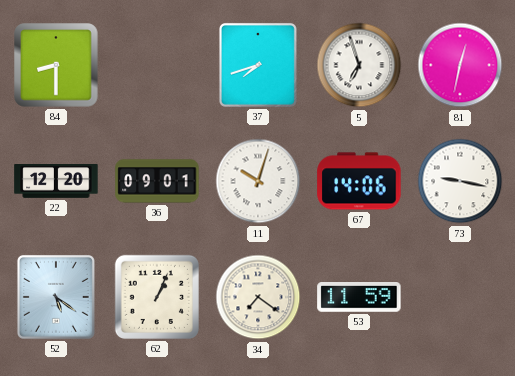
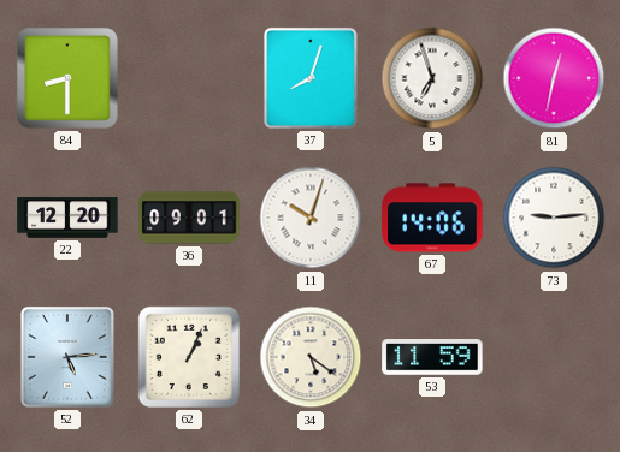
37: 7:42 -> 8:03
73: 9:17 -> 9:14
52: 5:21 -> 5:14
34: 7:21 -> 5:21
